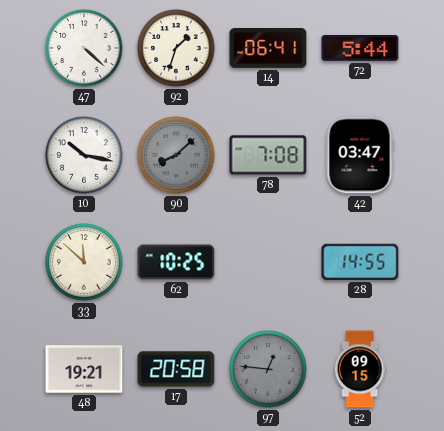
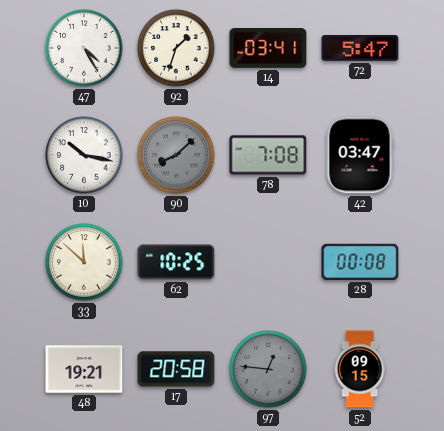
47: 4:22 -> 4:25
14: 06:41 -> 03:41
72: 5:44 -> 5:47
28: 14:55 -> 00:08
